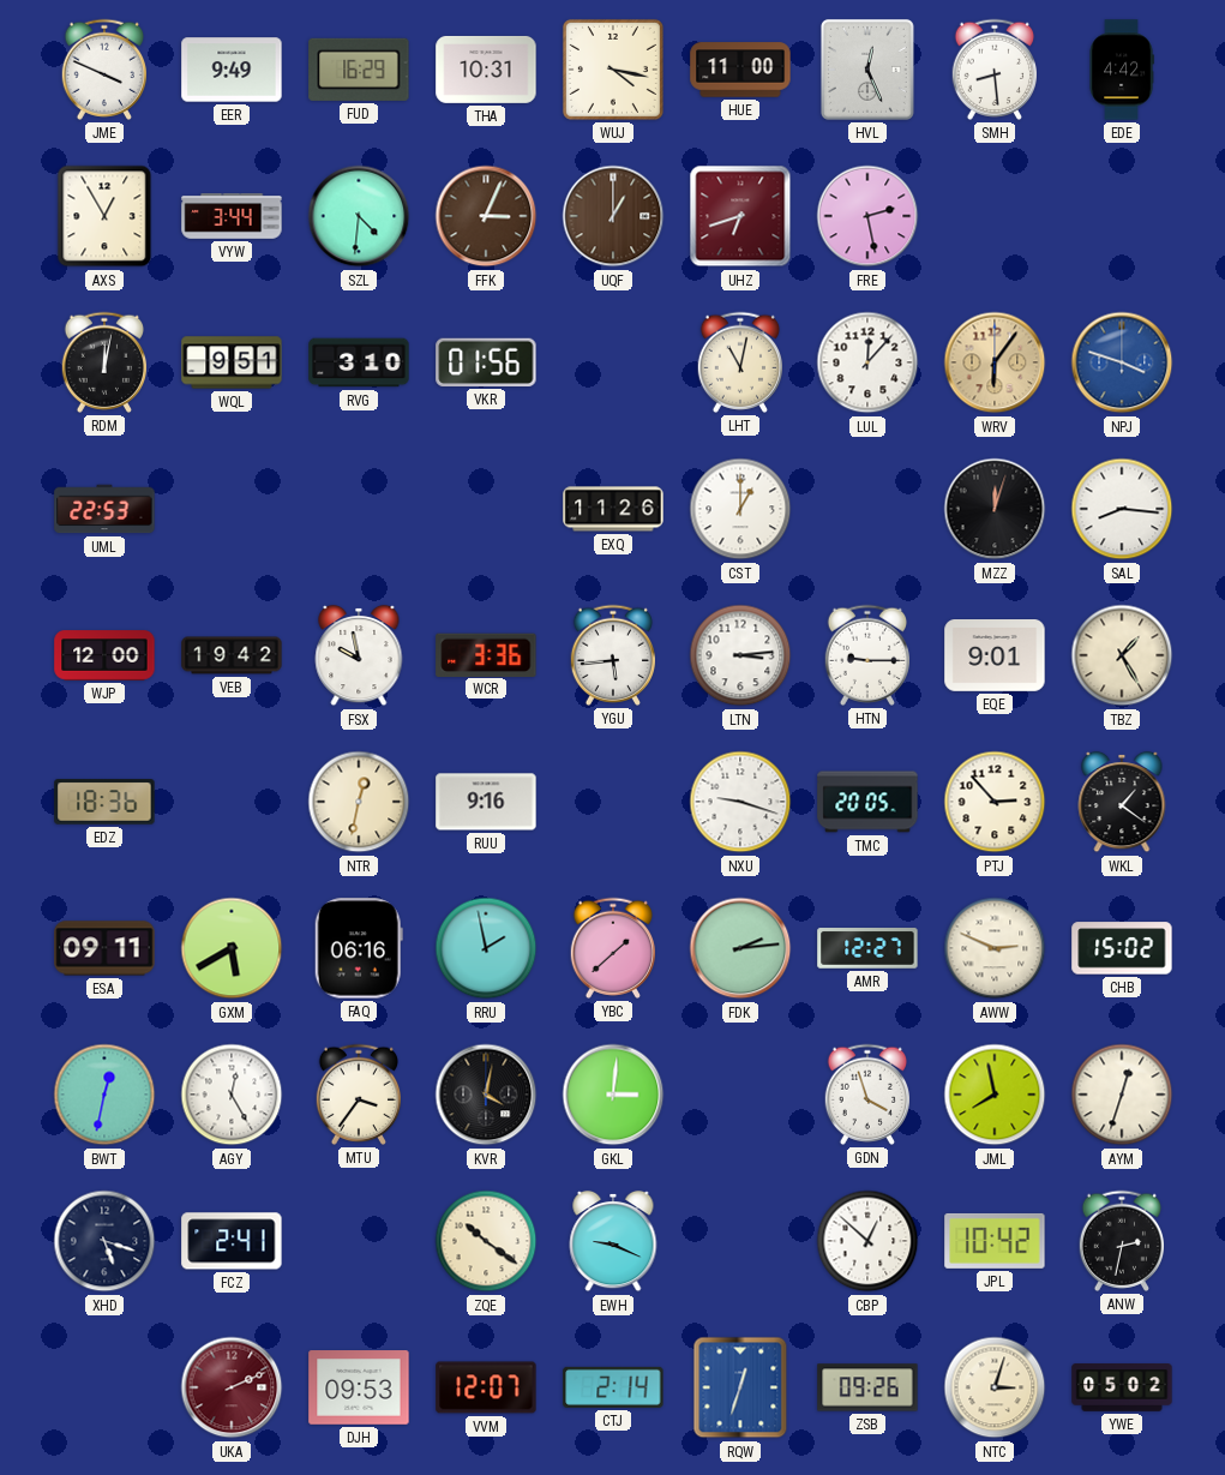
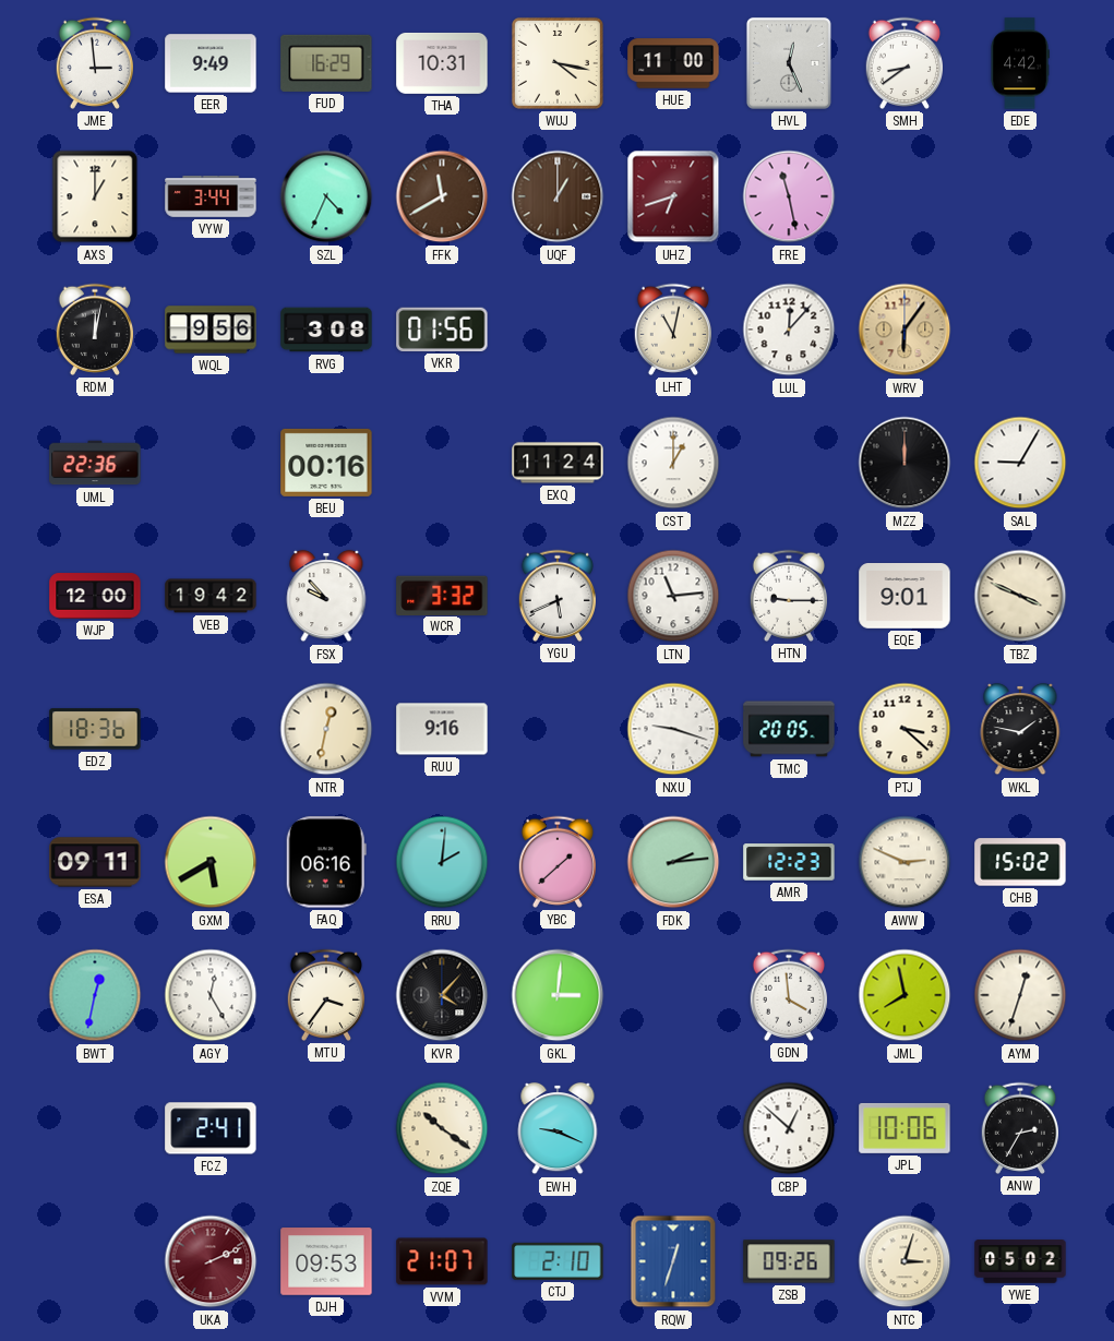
JME: 3:49 -> 2:59
SMH: 8:29 -> 8:39
AXS: 12:55 -> 1:00
SZL: 4:31 -> 4:34
FFK: 3:04 -> 11:40
FRE: 2:28 -> 11:28
WQL: 9:51 -> 9:56
RVG: 3:10 -> 3:08
NPJ: 3:48 -> none
UML: 22:53 -> 22:36
BEU: none -> 00:16
EXQ: 11:26 -> 11:24
MZZ: 12:03 -> 12:00
SAL: 8:16 -> 9:05
FSX: 9:58 -> 9:53
WCR: 3:36 -> 3:32
YGU: 5:44 -> 5:41
LTN: 3:14 -> 11:14
TBZ: 1:25 -> 3:49
PTJ: 2:53 -> 3:22
WKL: 1:21 -> 1:47
RRU: 1:58 -> 2:01
AMR: 12:27 -> 12:23
KVR: 4:02 -> 4:07
GDN: 3:57 -> 3:59
XHD: 5:18 -> none
JPL: 10:42 -> 10:06
ANW: 2:32 -> 2:35
VVM: 12:07 -> 21:07
CTJ: 2:14 -> 2:10
